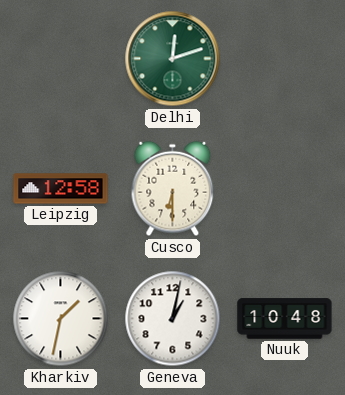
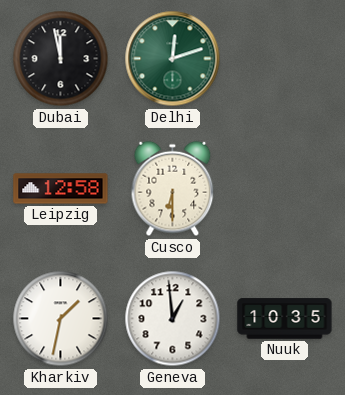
Dubai: none -> 11:58
Geneva: 1:02 -> 12:59
Nuuk: 10:48 -> 10:35
